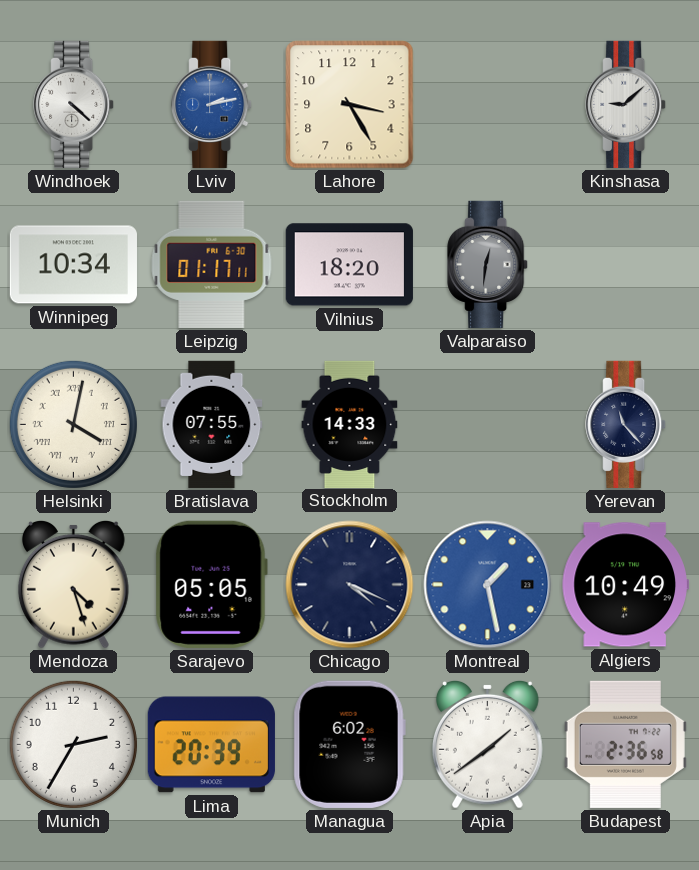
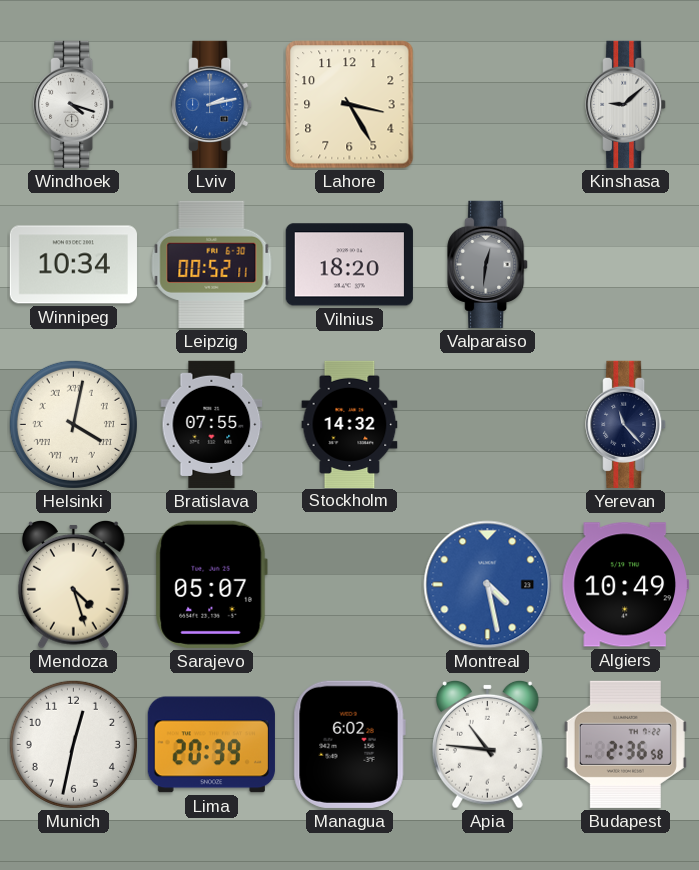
Windhoek: 4:22 -> 4:18
Leipzig: 01:17 -> 00:52
Stockholm: 14:33 -> 14:32
Sarajevo: 05:05 -> 05:07
Chicago: 4:19 -> none
Montreal: 1:28 -> 4:28
Munich: 2:35 -> 12:32
Apia: 1:39 -> 10:46
